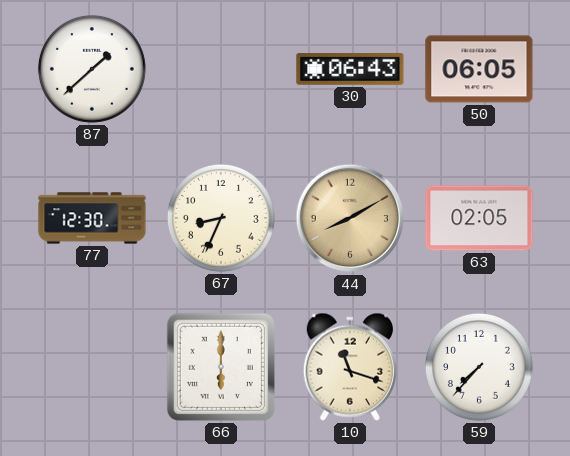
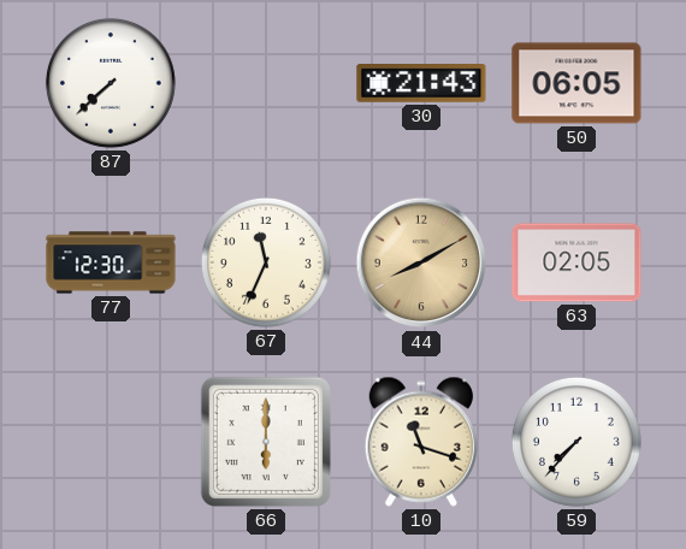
87: 1:38 -> 7:38
30: 06:43 -> 21:43
67: 8:34 -> 11:34
